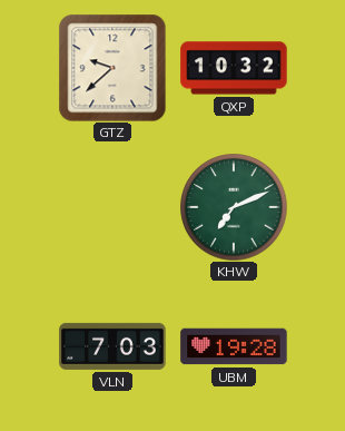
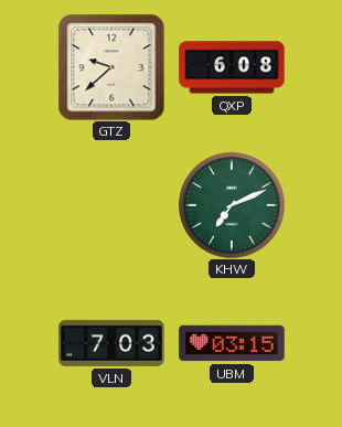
QXP: 10:32 -> 6:08
UBM: 19:28 -> 03:15
